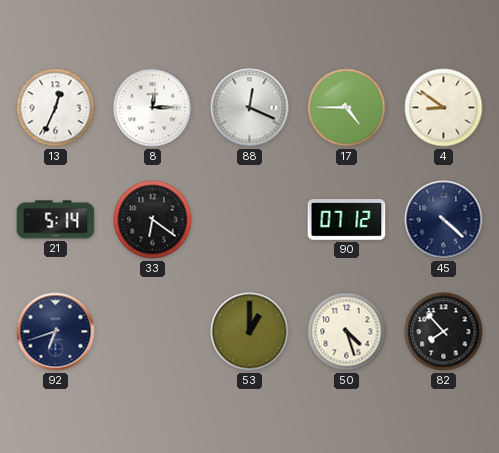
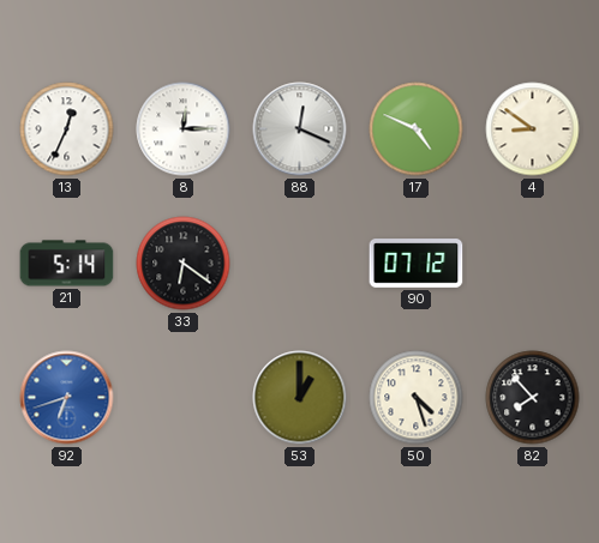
17: 4:45 -> 4:49
45: 4:22 -> none
92 dial: navy -> blue
